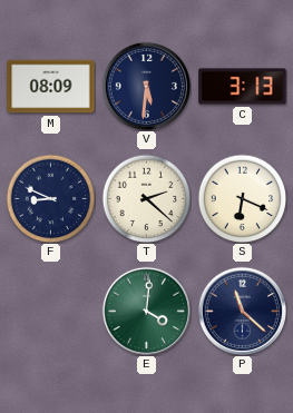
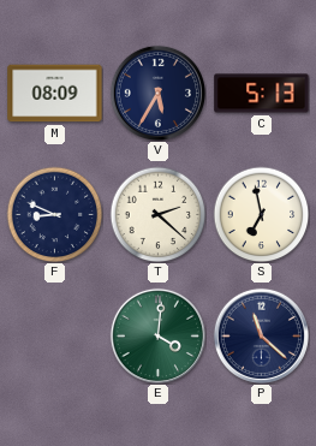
V: 5:31 -> 5:35
C: 3:13 -> 5:13
S: 6:19 -> 6:58
